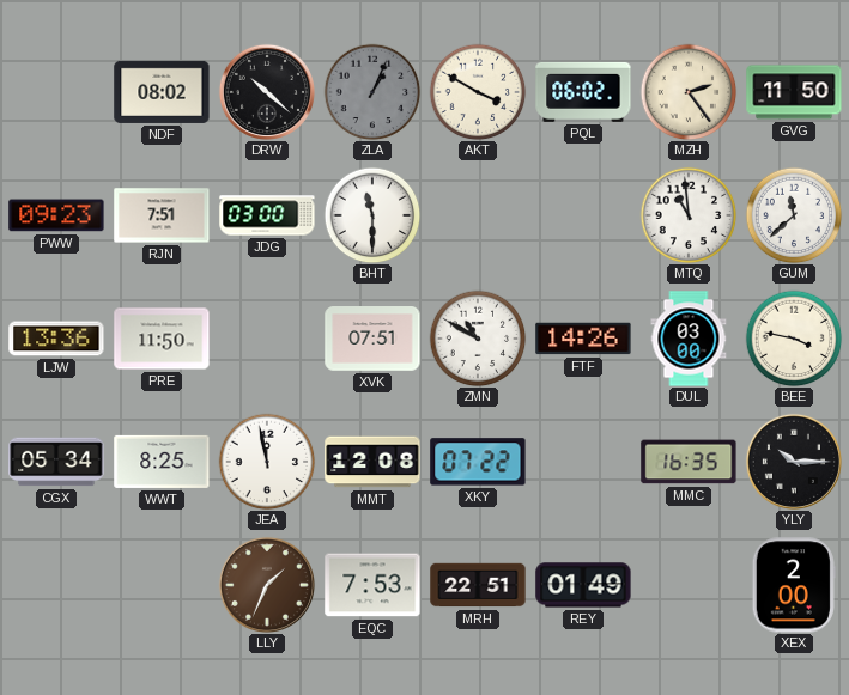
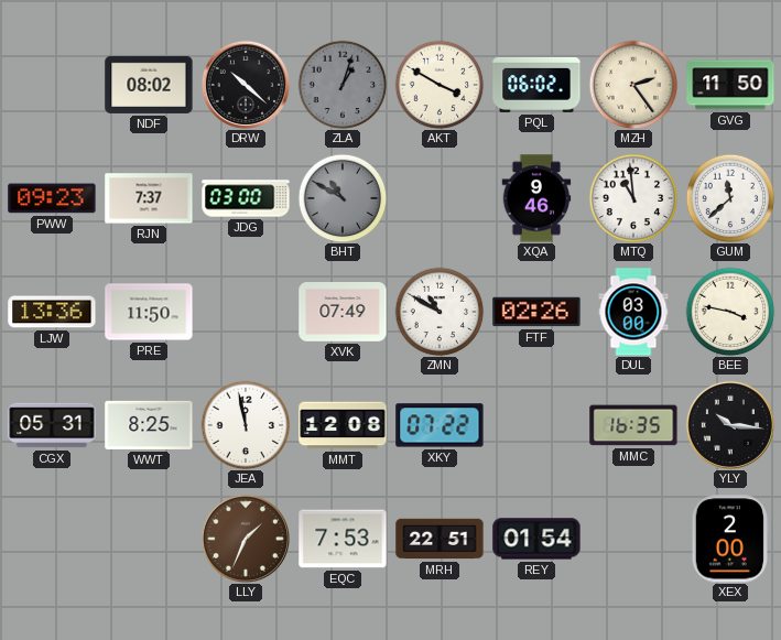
ZLA: 1:04 -> 1:03
RJN: 7:51 -> 7:37
BHT: 11:30 -> 10:50
BHT dial: white -> grey
XQA: none -> 9:46
XVK: 07:51 -> 07:49
FTF: 14:26 -> 02:26
CGX: 05:34 -> 05:31
YLY: 10:15 -> 10:16
REY: 01:49 -> 01:54
